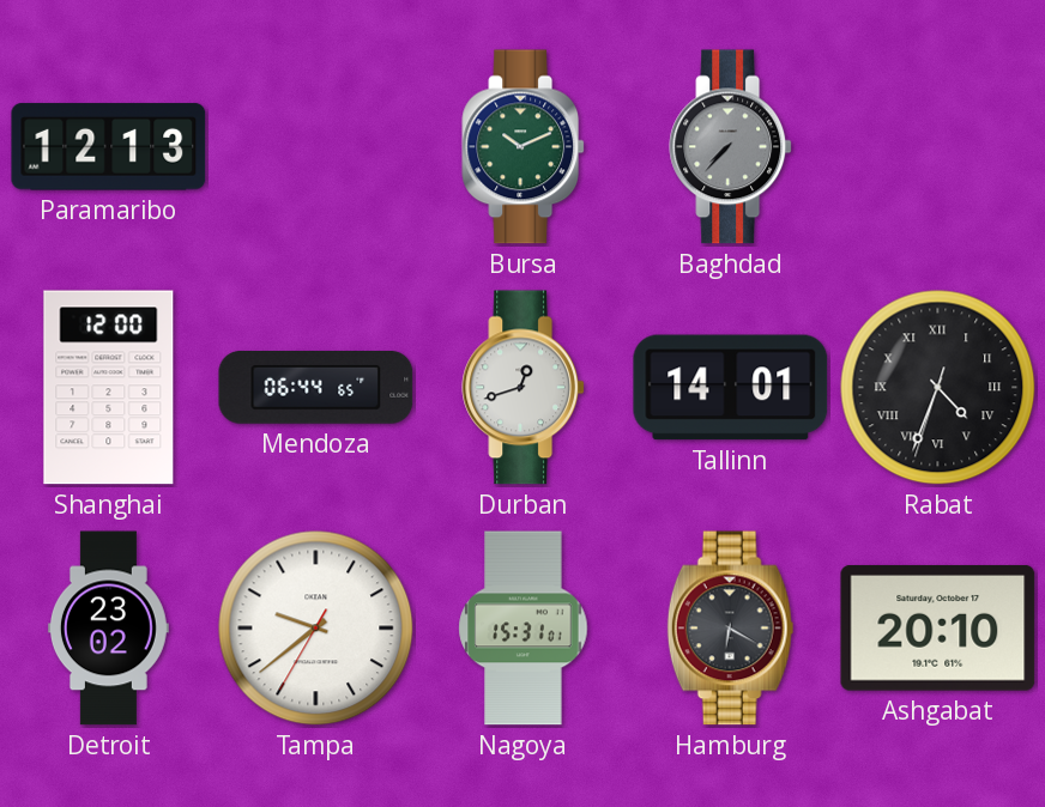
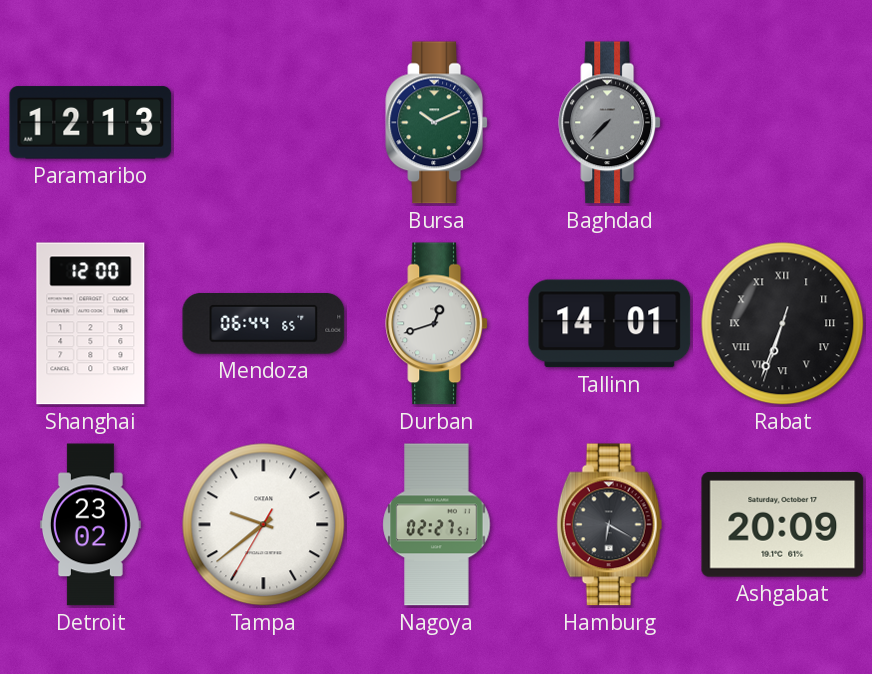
Rabat: 4:33 -> 6:33
Nagoya: 15:31 -> 02:27
Ashgabat: 20:10 -> 20:09
